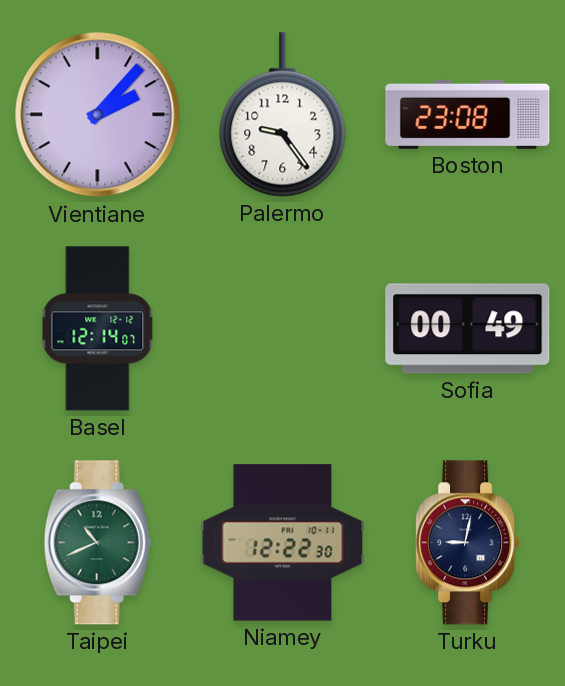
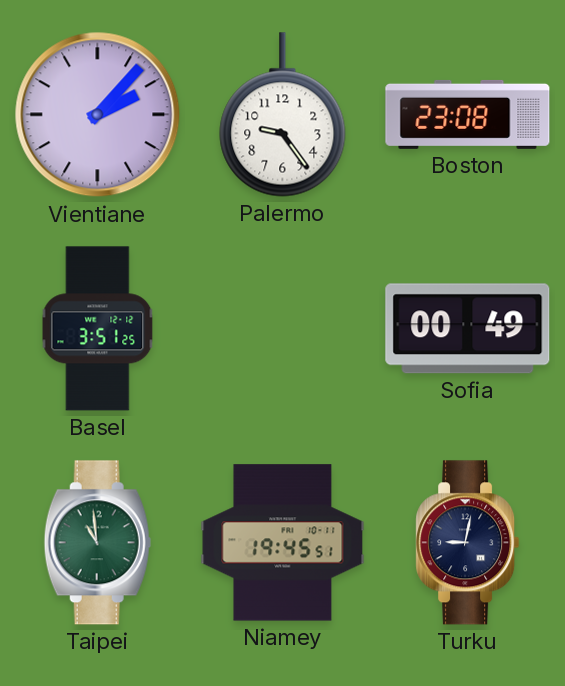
Basel: 12:14 -> 3:51
Taipei: 10:41 -> 10:59
Niamey: 12:22 -> 19:45
